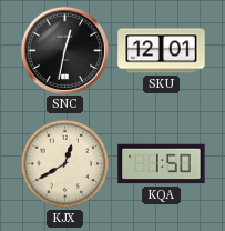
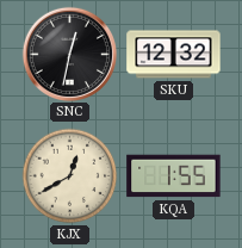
SKU: 12:01 -> 12:32
KQA: 1:50 -> 1:55
